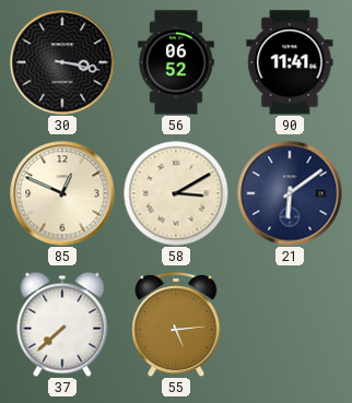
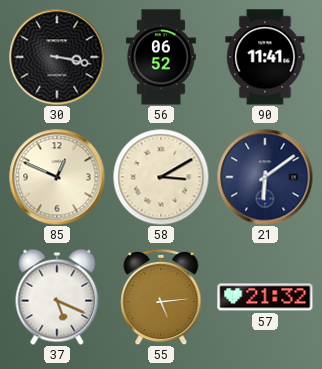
37: 7:38 -> 5:19
57: none -> 21:32
